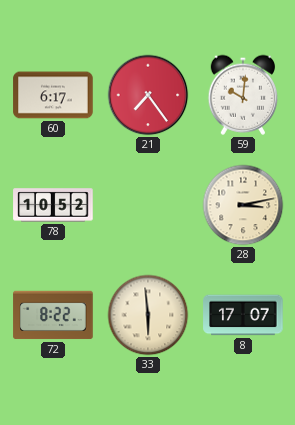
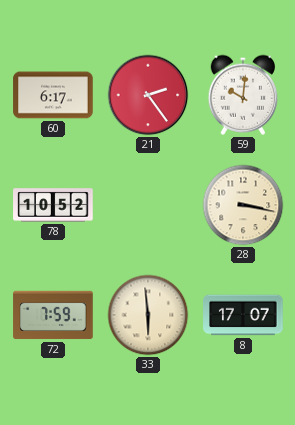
21: 7:24 -> 2:24
28: 3:13 -> 3:17
72: 8:22 -> 7:59
